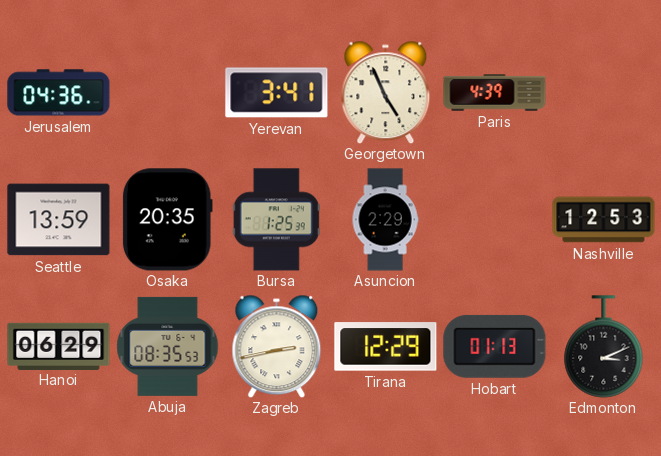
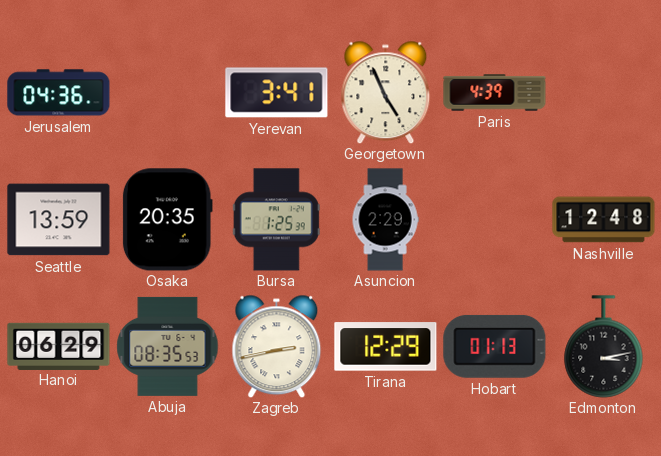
Nashville: 12:53 -> 12:48
Edmonton: 3:11 -> 3:13
